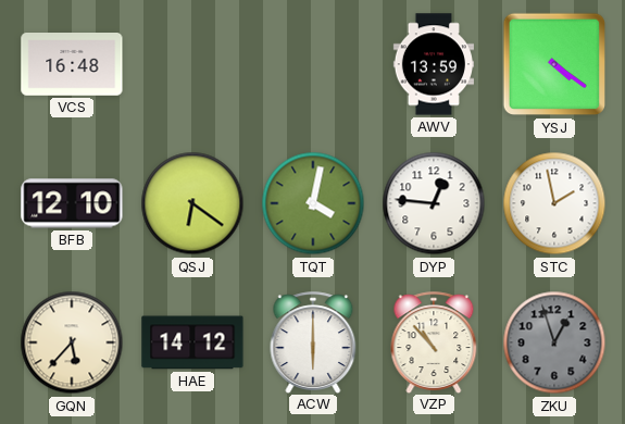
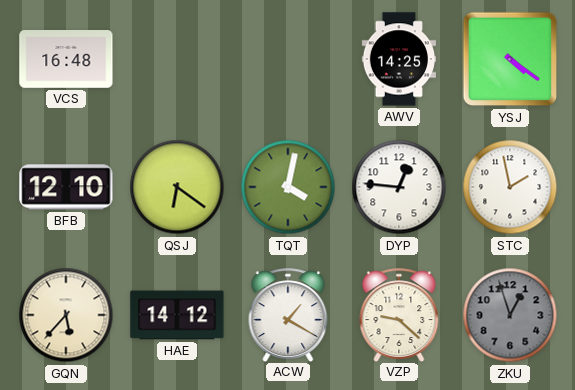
AWV: 13:59 -> 14:25
ACW: 6:00 -> 1:20
VZP: 10:53 -> 9:22
